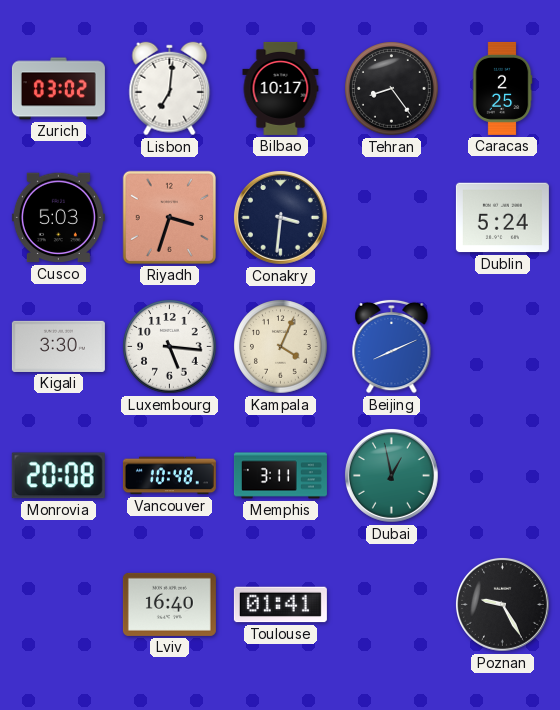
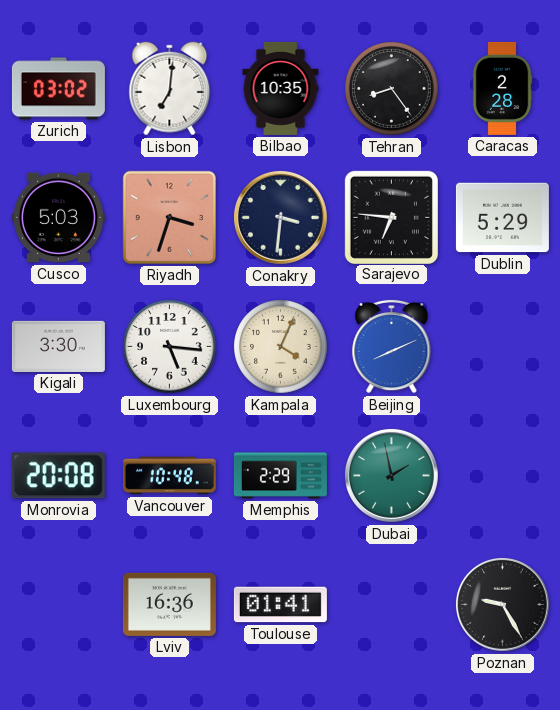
Bilbao: 10:17 -> 10:35
Caracas: 2:25 -> 2:28
Sarajevo: none -> 6:46
Dublin: 5:24 -> 5:29
Memphis: 3:11 -> 2:29
Dubai: 12:58 -> 1:58
Lviv: 16:40 -> 16:36
